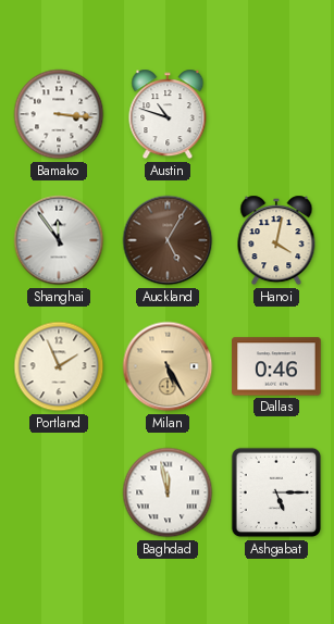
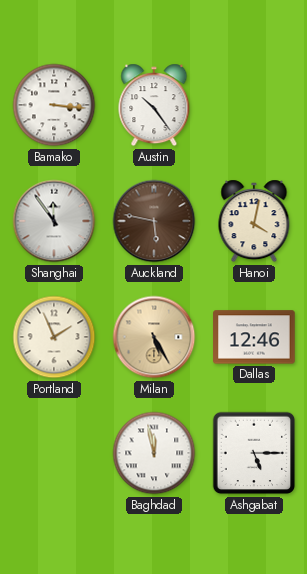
Austin: 10:48 -> 10:24
Auckland: 5:05 -> 5:47
Dallas: 0:46 -> 12:46
